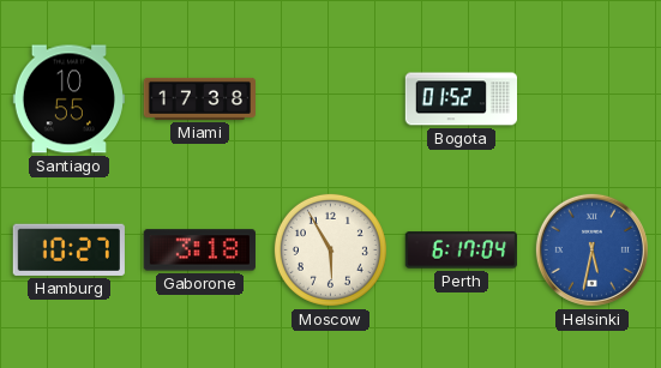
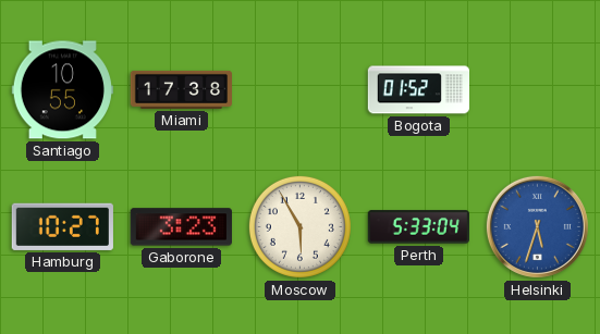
Gaborone: 3:18 -> 3:23
Perth: 6:17 -> 5:33
Helsinki: 5:32 -> 5:33
